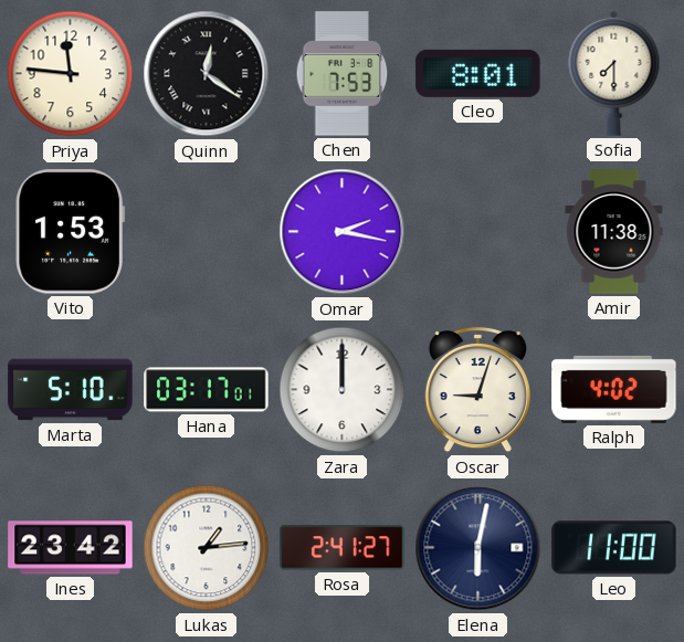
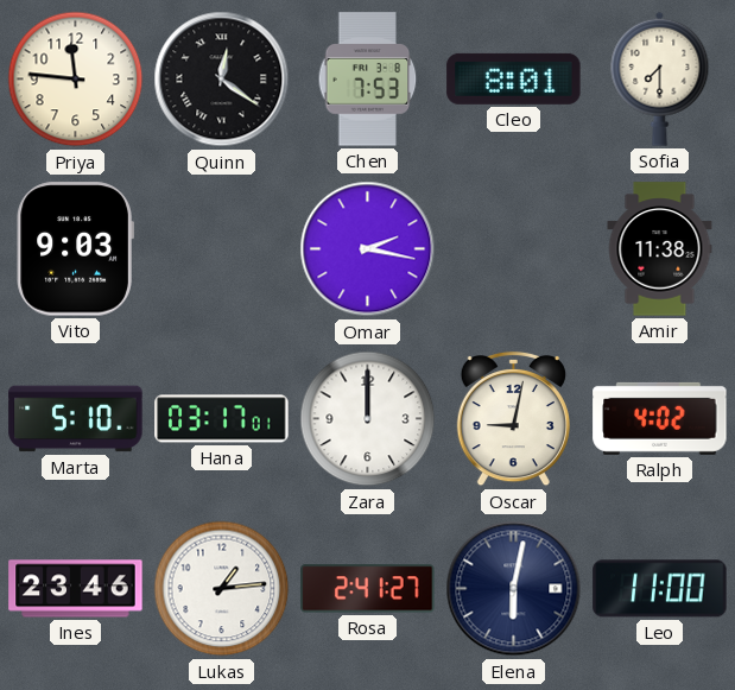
Vito: 1:53 -> 9:03
Oscar: 9:03 -> 9:02
Ines: 23:42 -> 23:46
